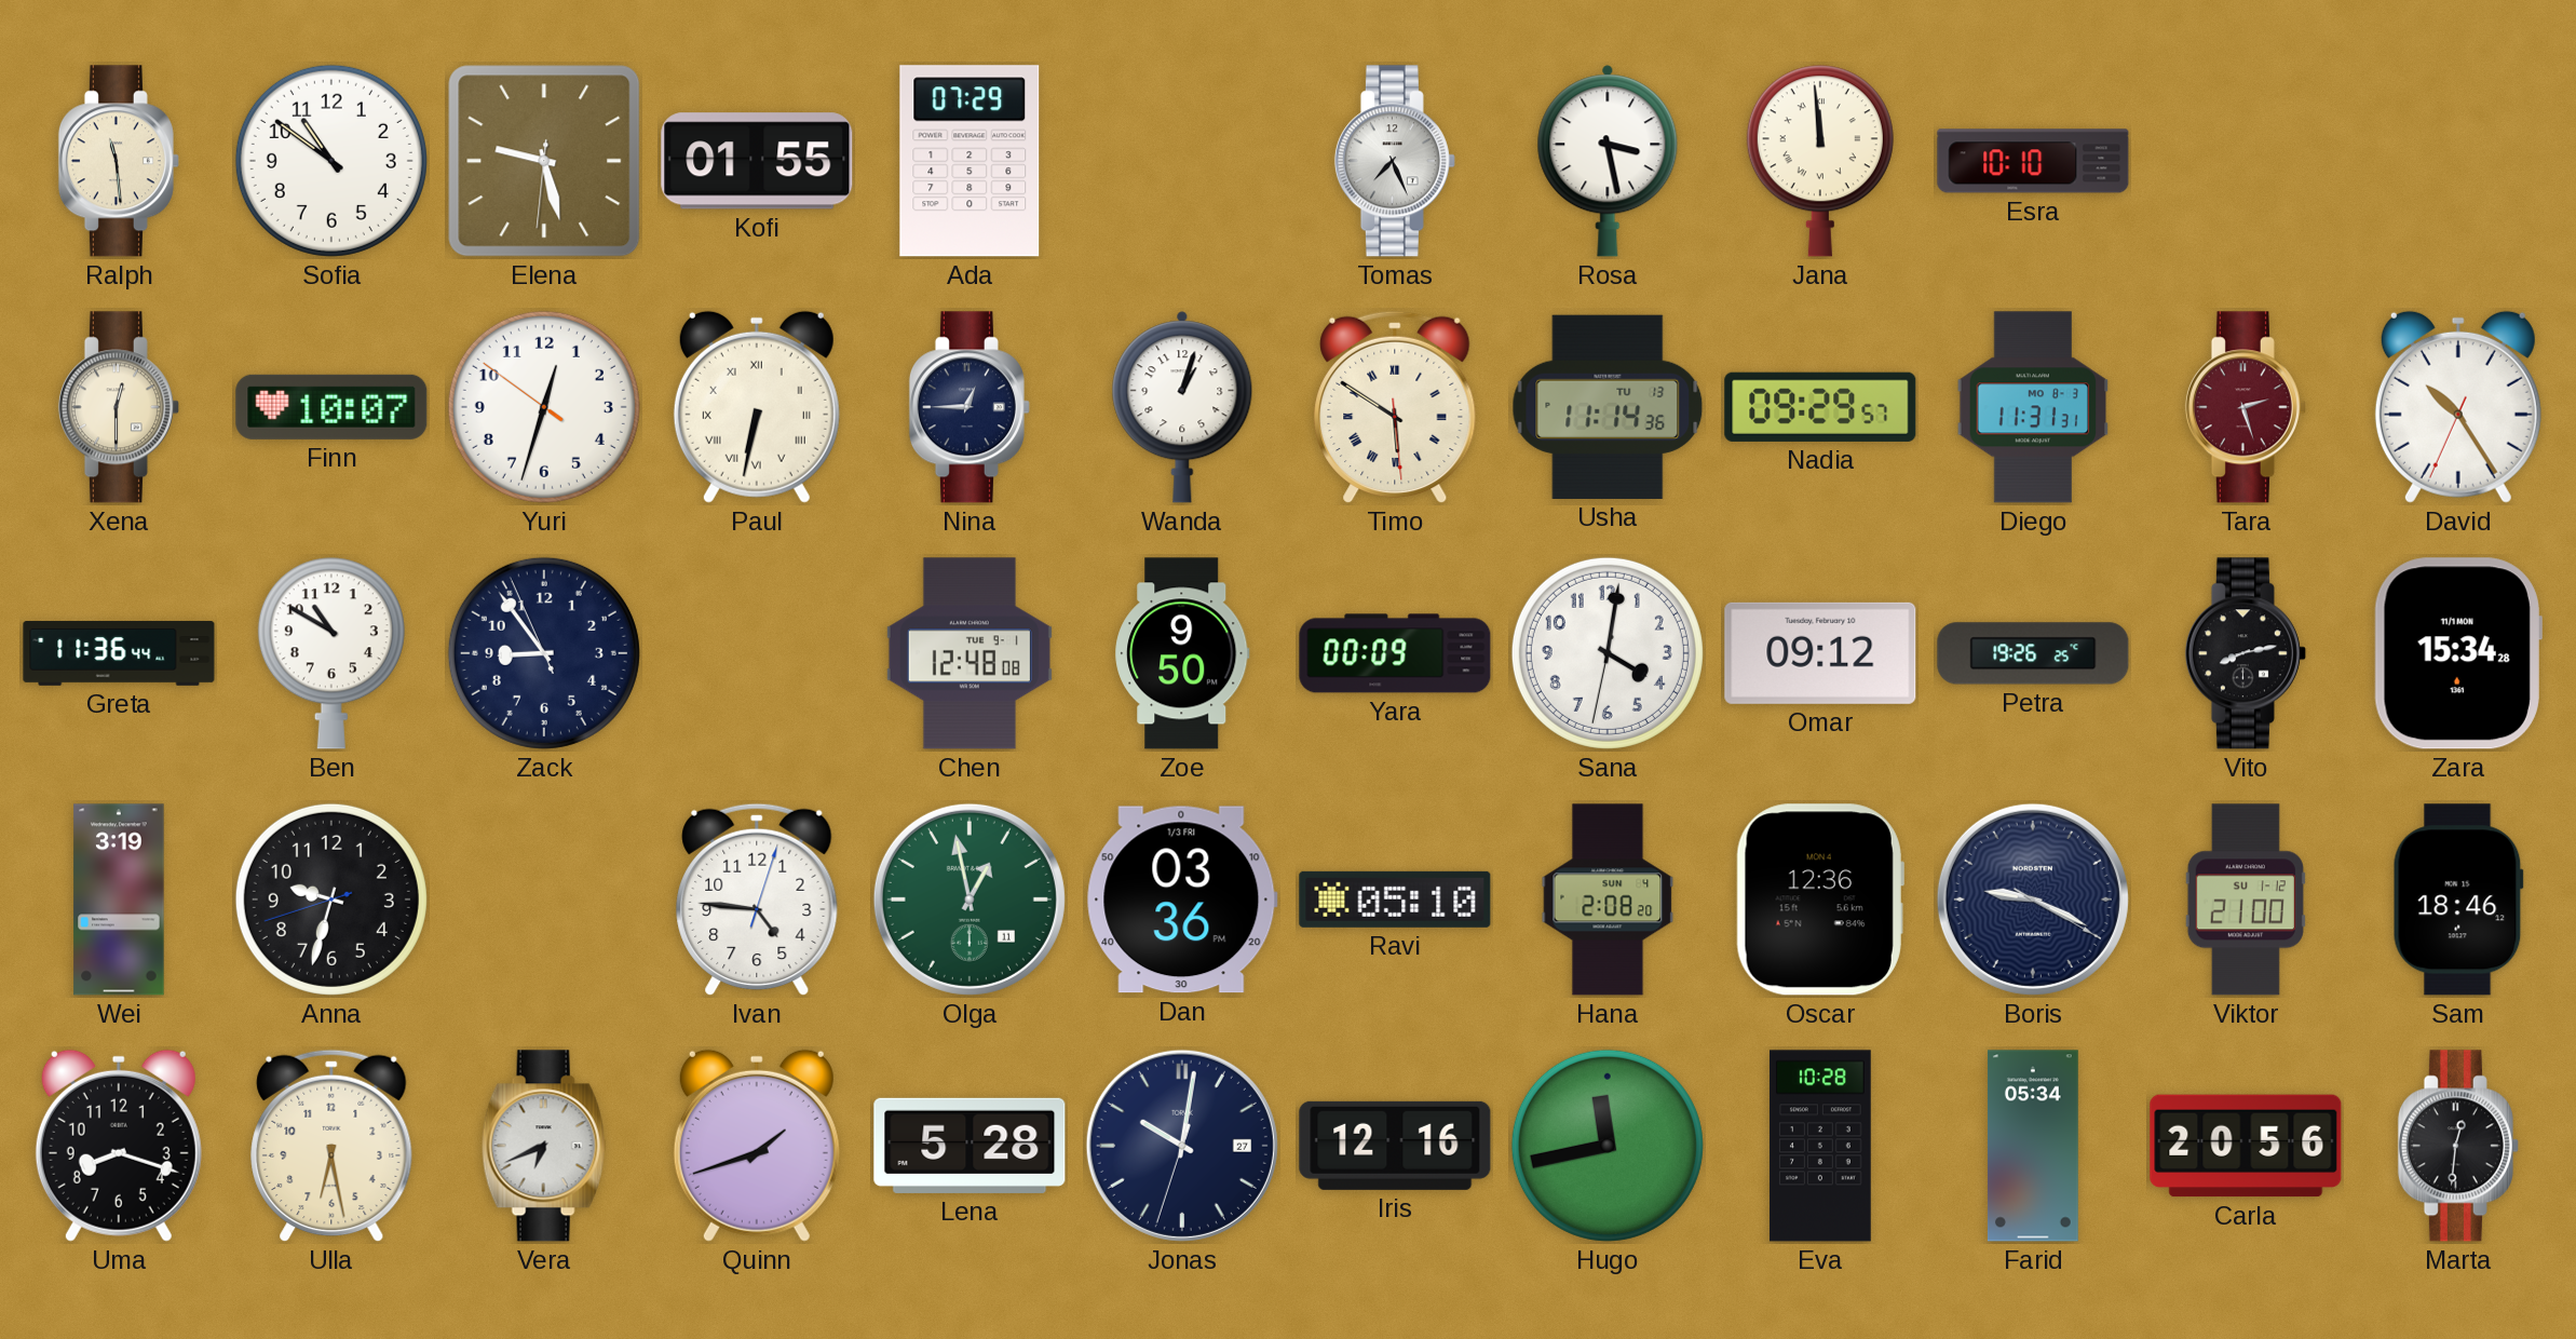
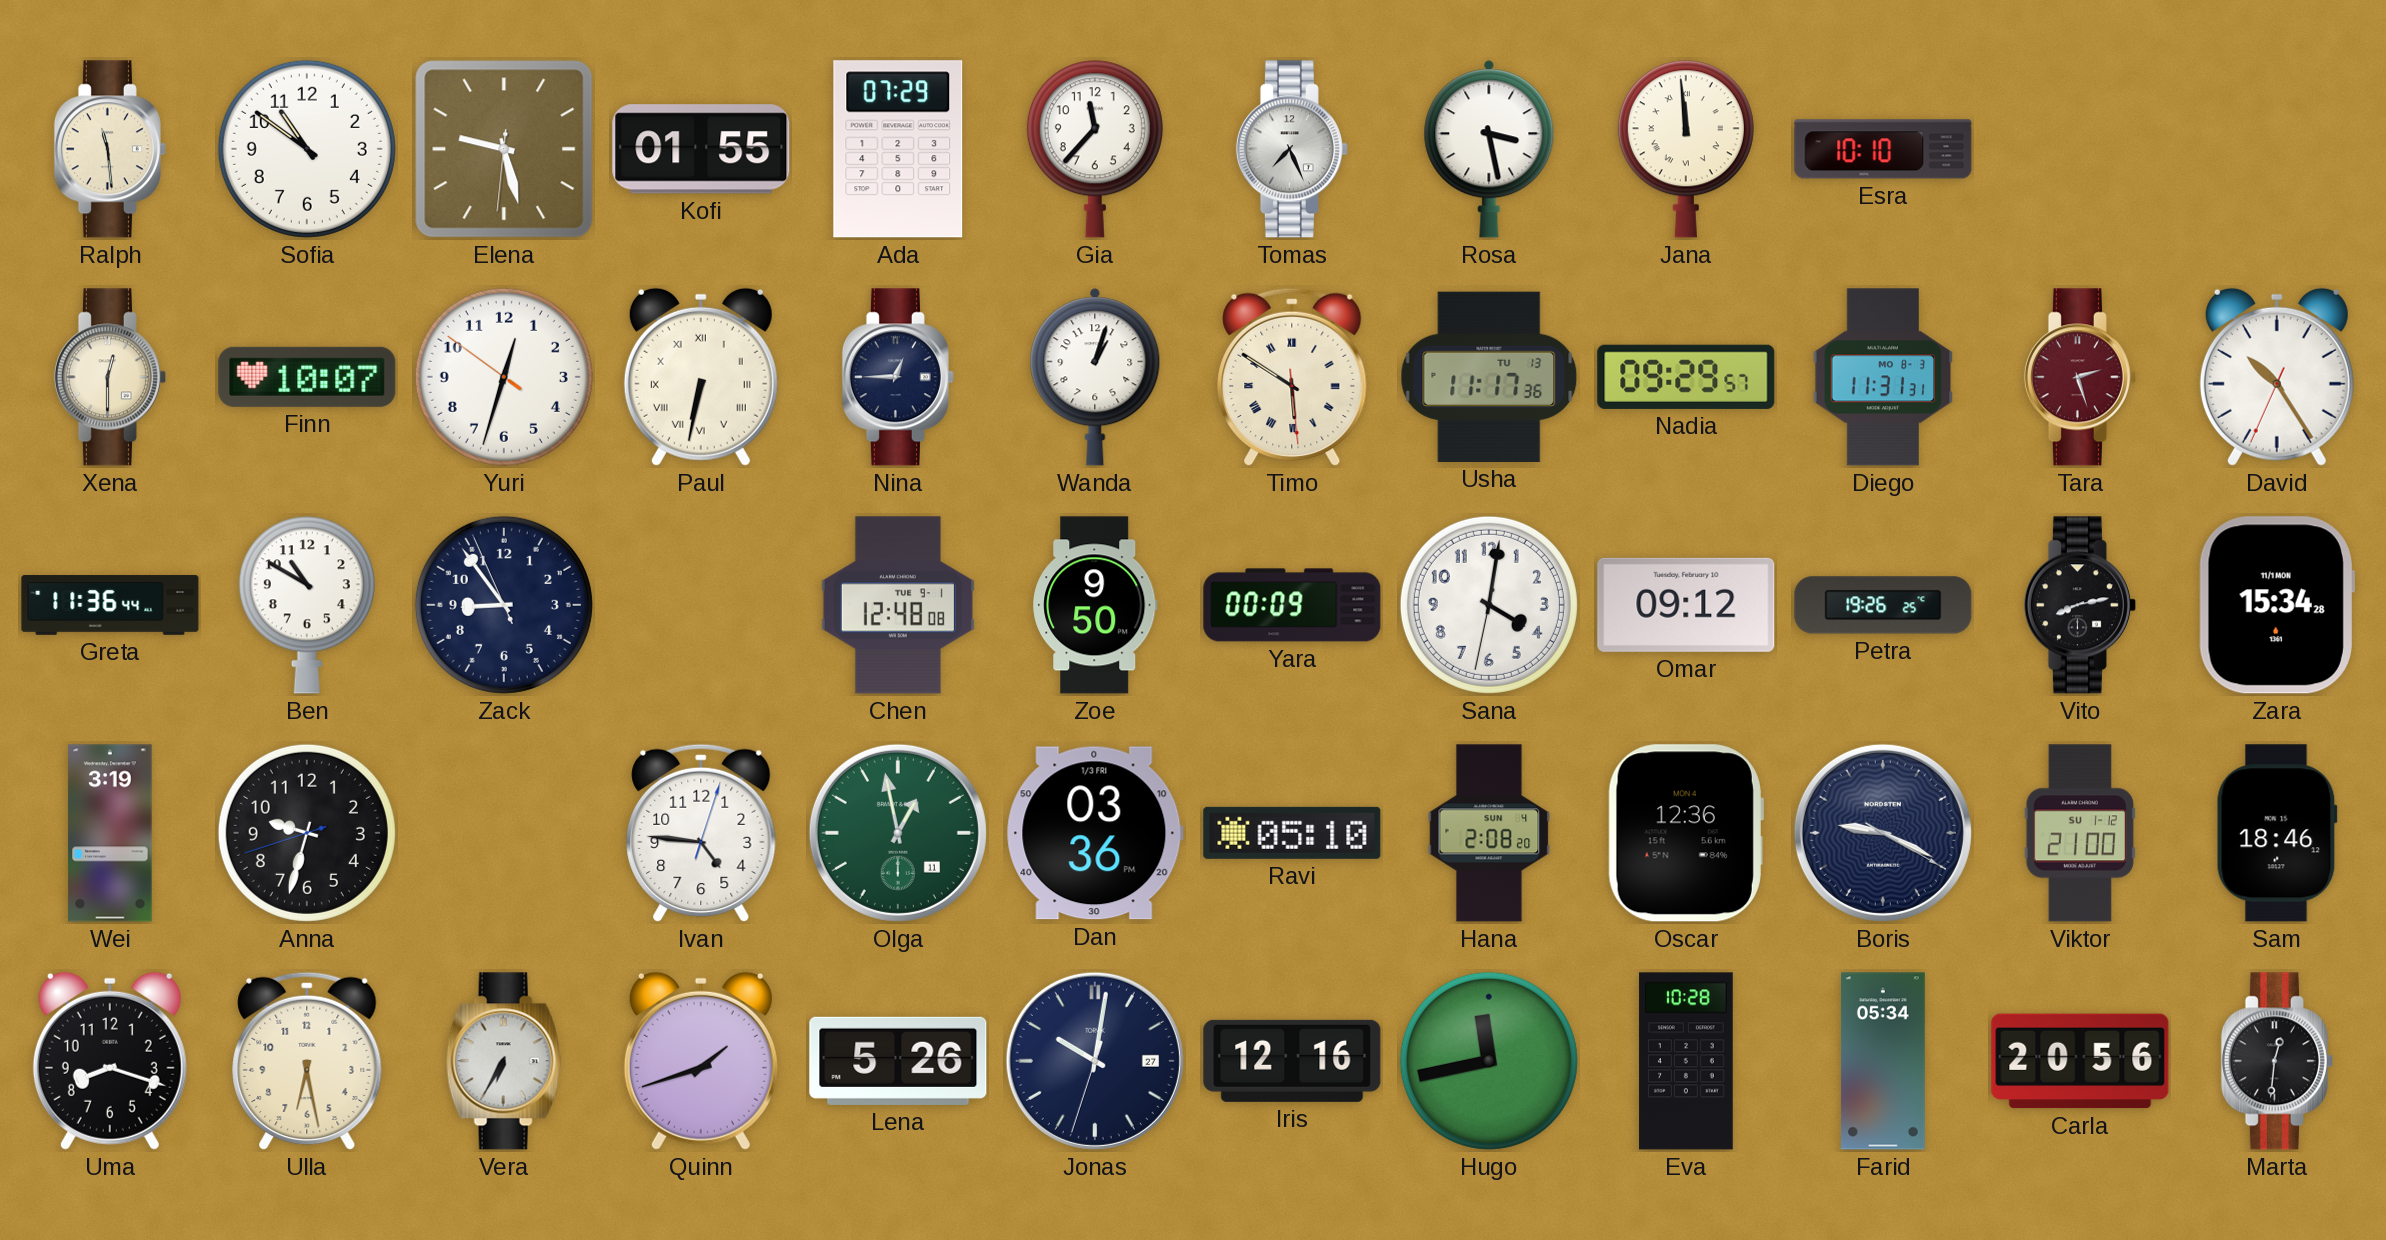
Gia: none -> 11:37
Usha: 11:14 -> 11:17
Vera: 6:41 -> 6:35
Lena: 5:28 -> 5:26
